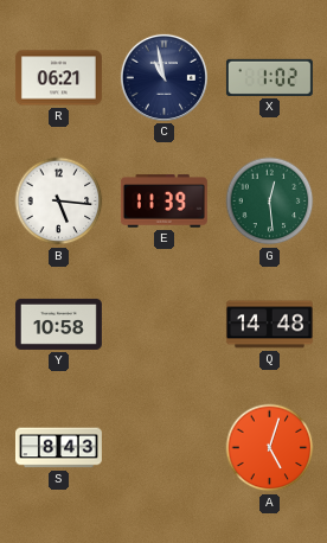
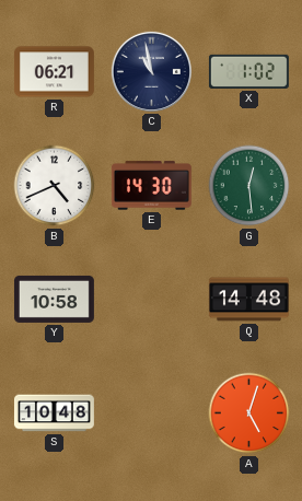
B: 5:16 -> 4:41
E: 11:39 -> 14:30
S: 8:43 -> 10:48
